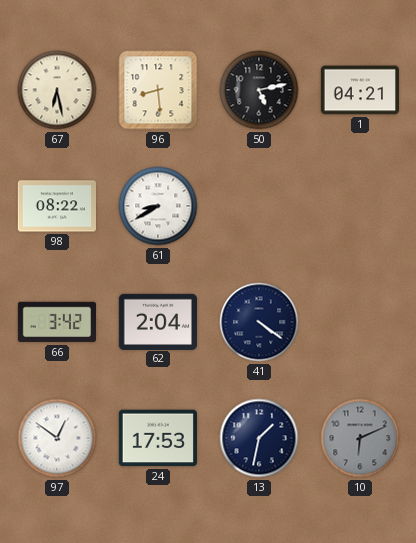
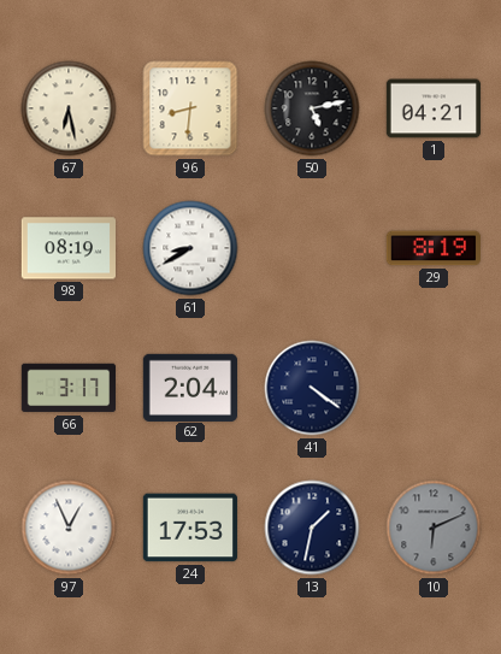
96: 8:29 -> 8:31
98: 08:22 -> 08:19
29: none -> 8:19
66: 3:42 -> 3:17
97: 12:51 -> 12:56
